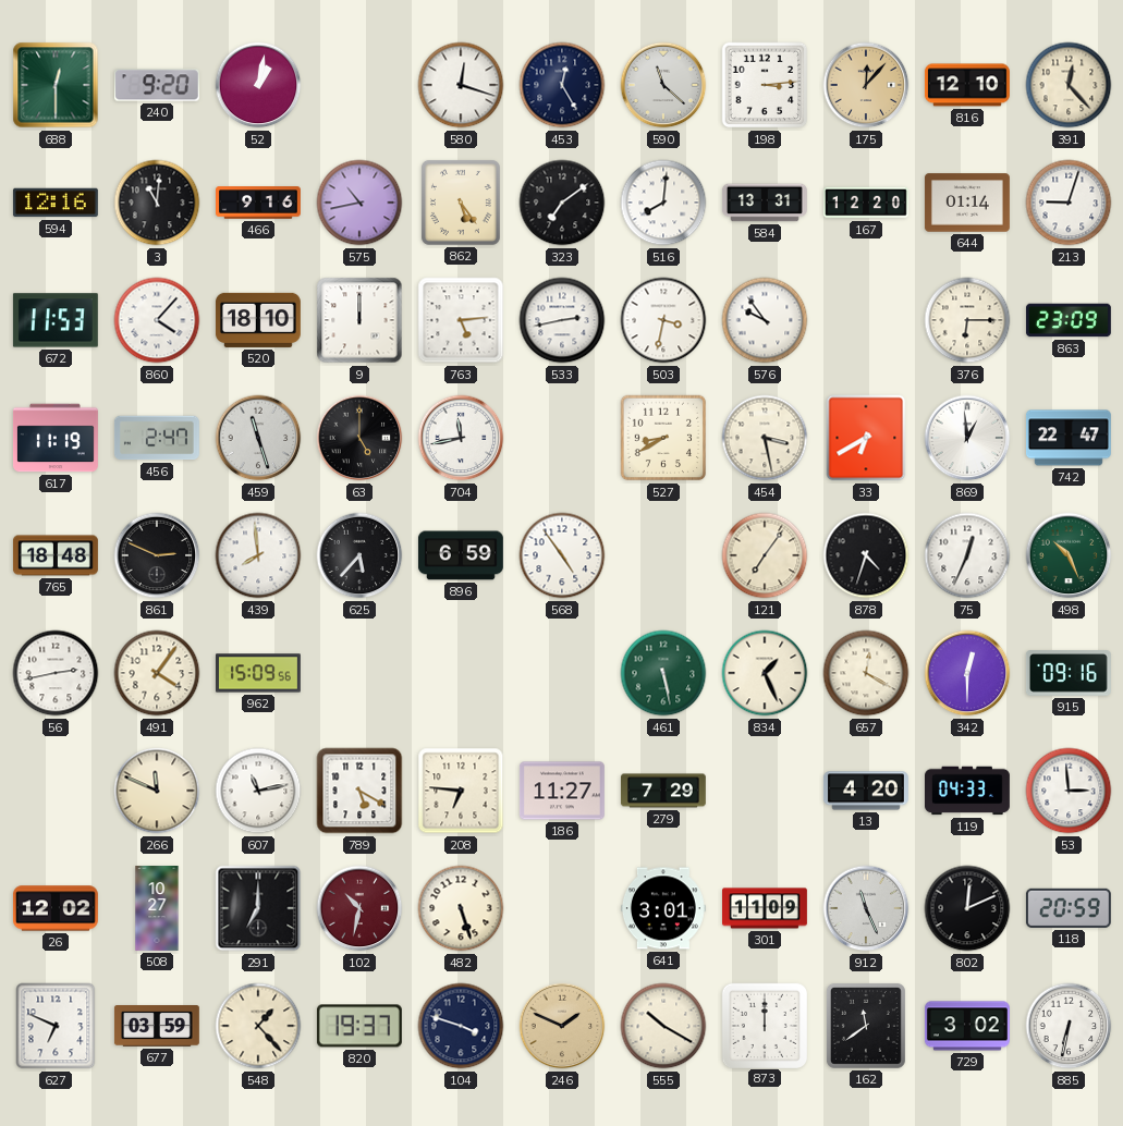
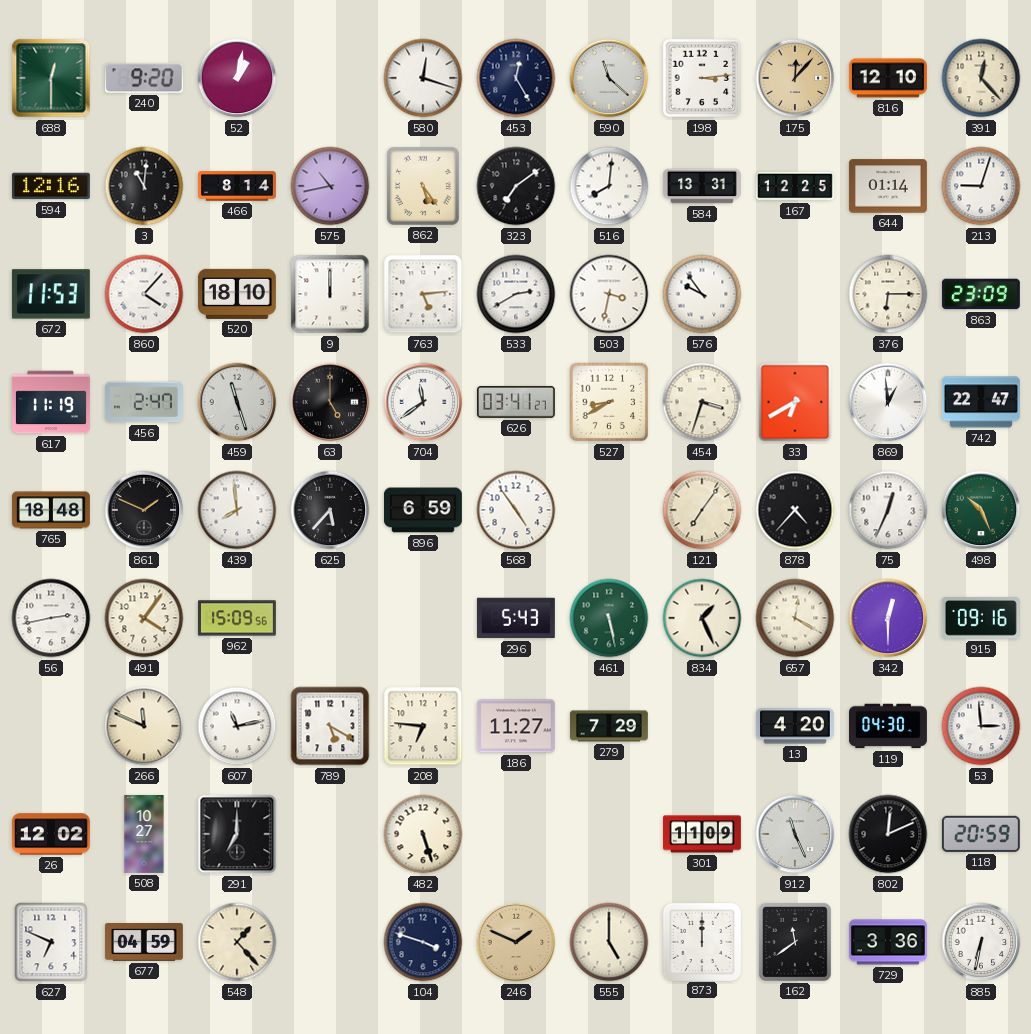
466: 9:16 -> 8:14
167: 12:20 -> 12:25
533: 2:43 -> 2:40
704: 11:43 -> 11:39
626: none -> 03:41
454: 3:28 -> 3:33
861: 2:49 -> 1:49
878: 4:33 -> 4:37
296: none -> 5:43
119: 04:33 -> 04:30
102: 10:32 -> none
641: 3:01 -> none
677: 03:59 -> 04:59
820: 19:37 -> none
555: 10:20 -> 5:00
729: 3:02 -> 3:36
